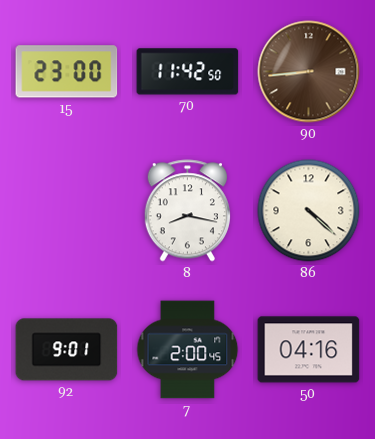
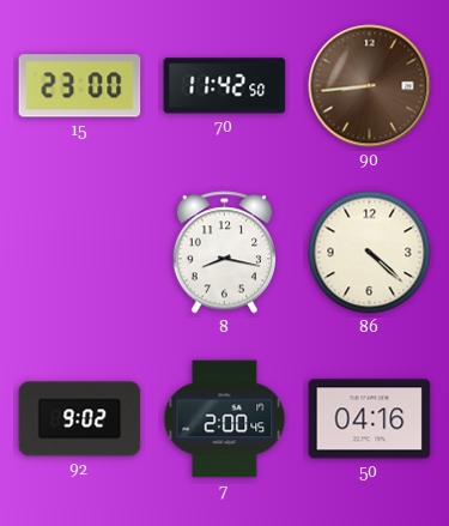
92: 9:01 -> 9:02
